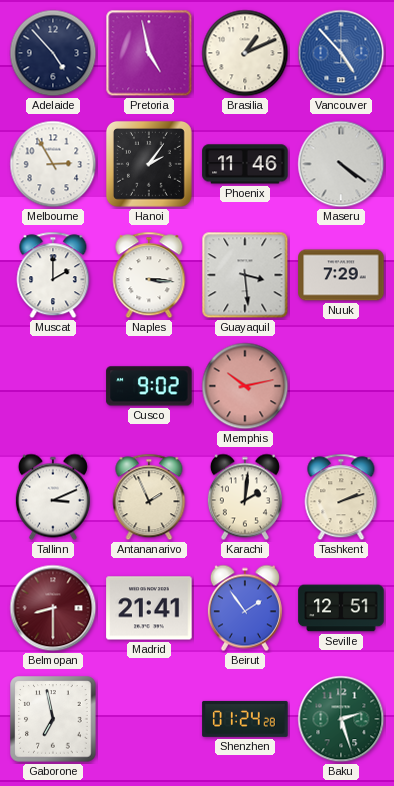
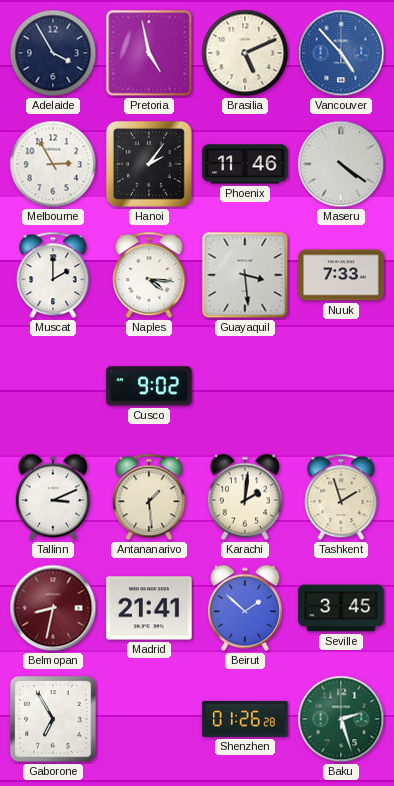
Adelaide: 4:53 -> 3:55
Brasilia: 1:11 -> 5:11
Naples: 3:16 -> 4:16
Nuuk: 7:29 -> 7:33
Memphis: 10:13 -> none
Antananarivo: 1:56 -> 1:29
Tashkent: 2:12 -> 1:57
Belmopan: 8:30 -> 8:32
Beirut: 1:54 -> 1:52
Seville: 12:51 -> 3:45
Gaborone: 6:58 -> 6:55
Shenzhen: 01:24 -> 01:26
